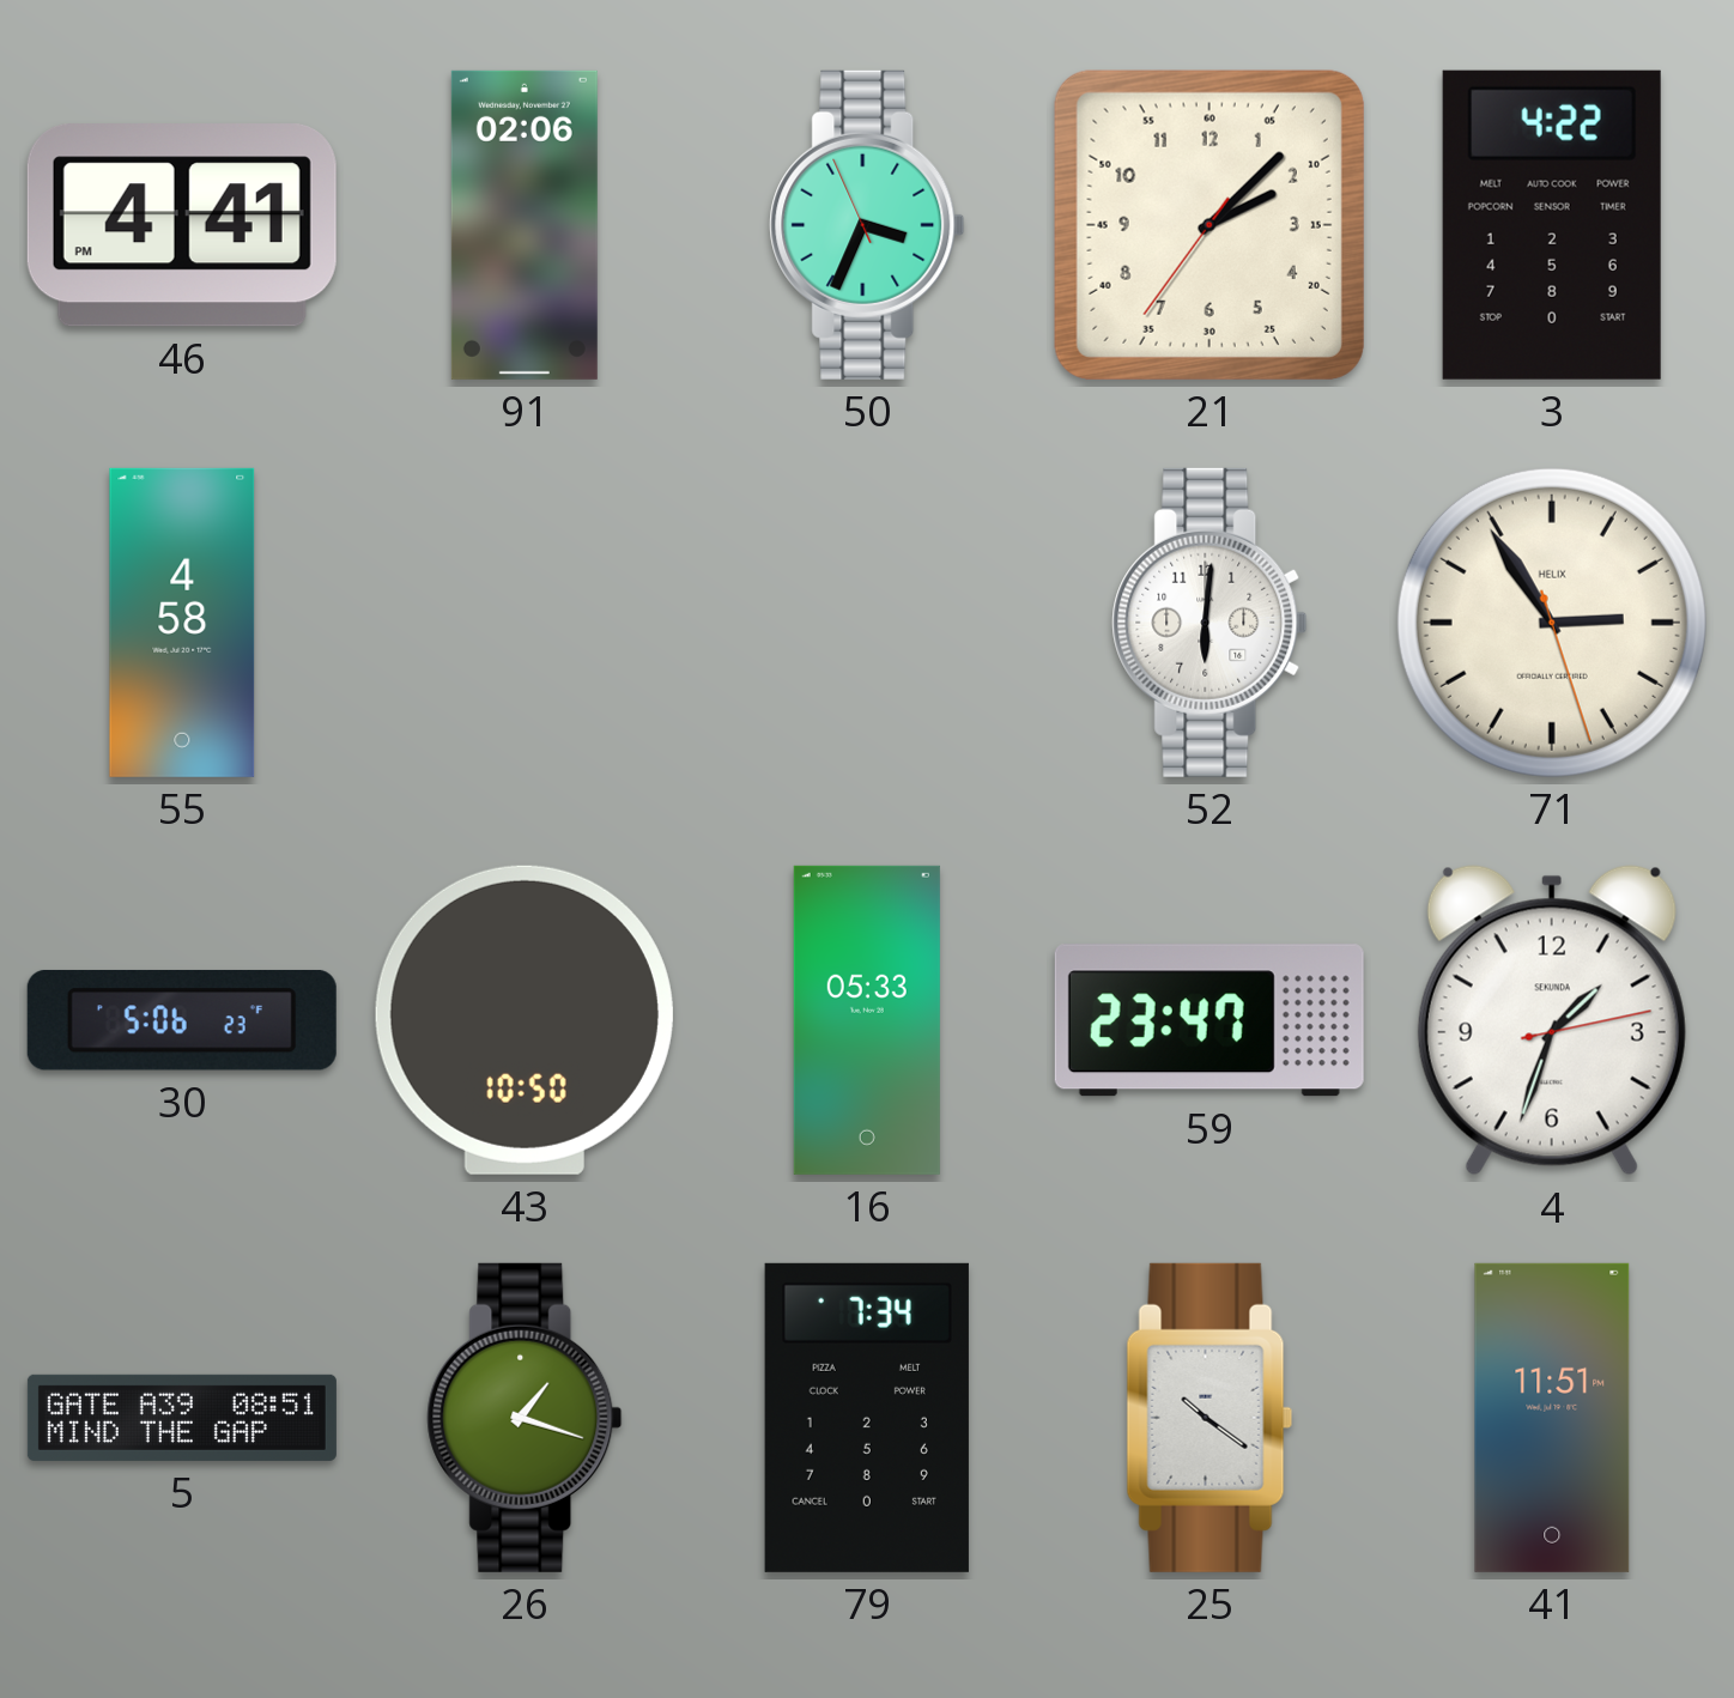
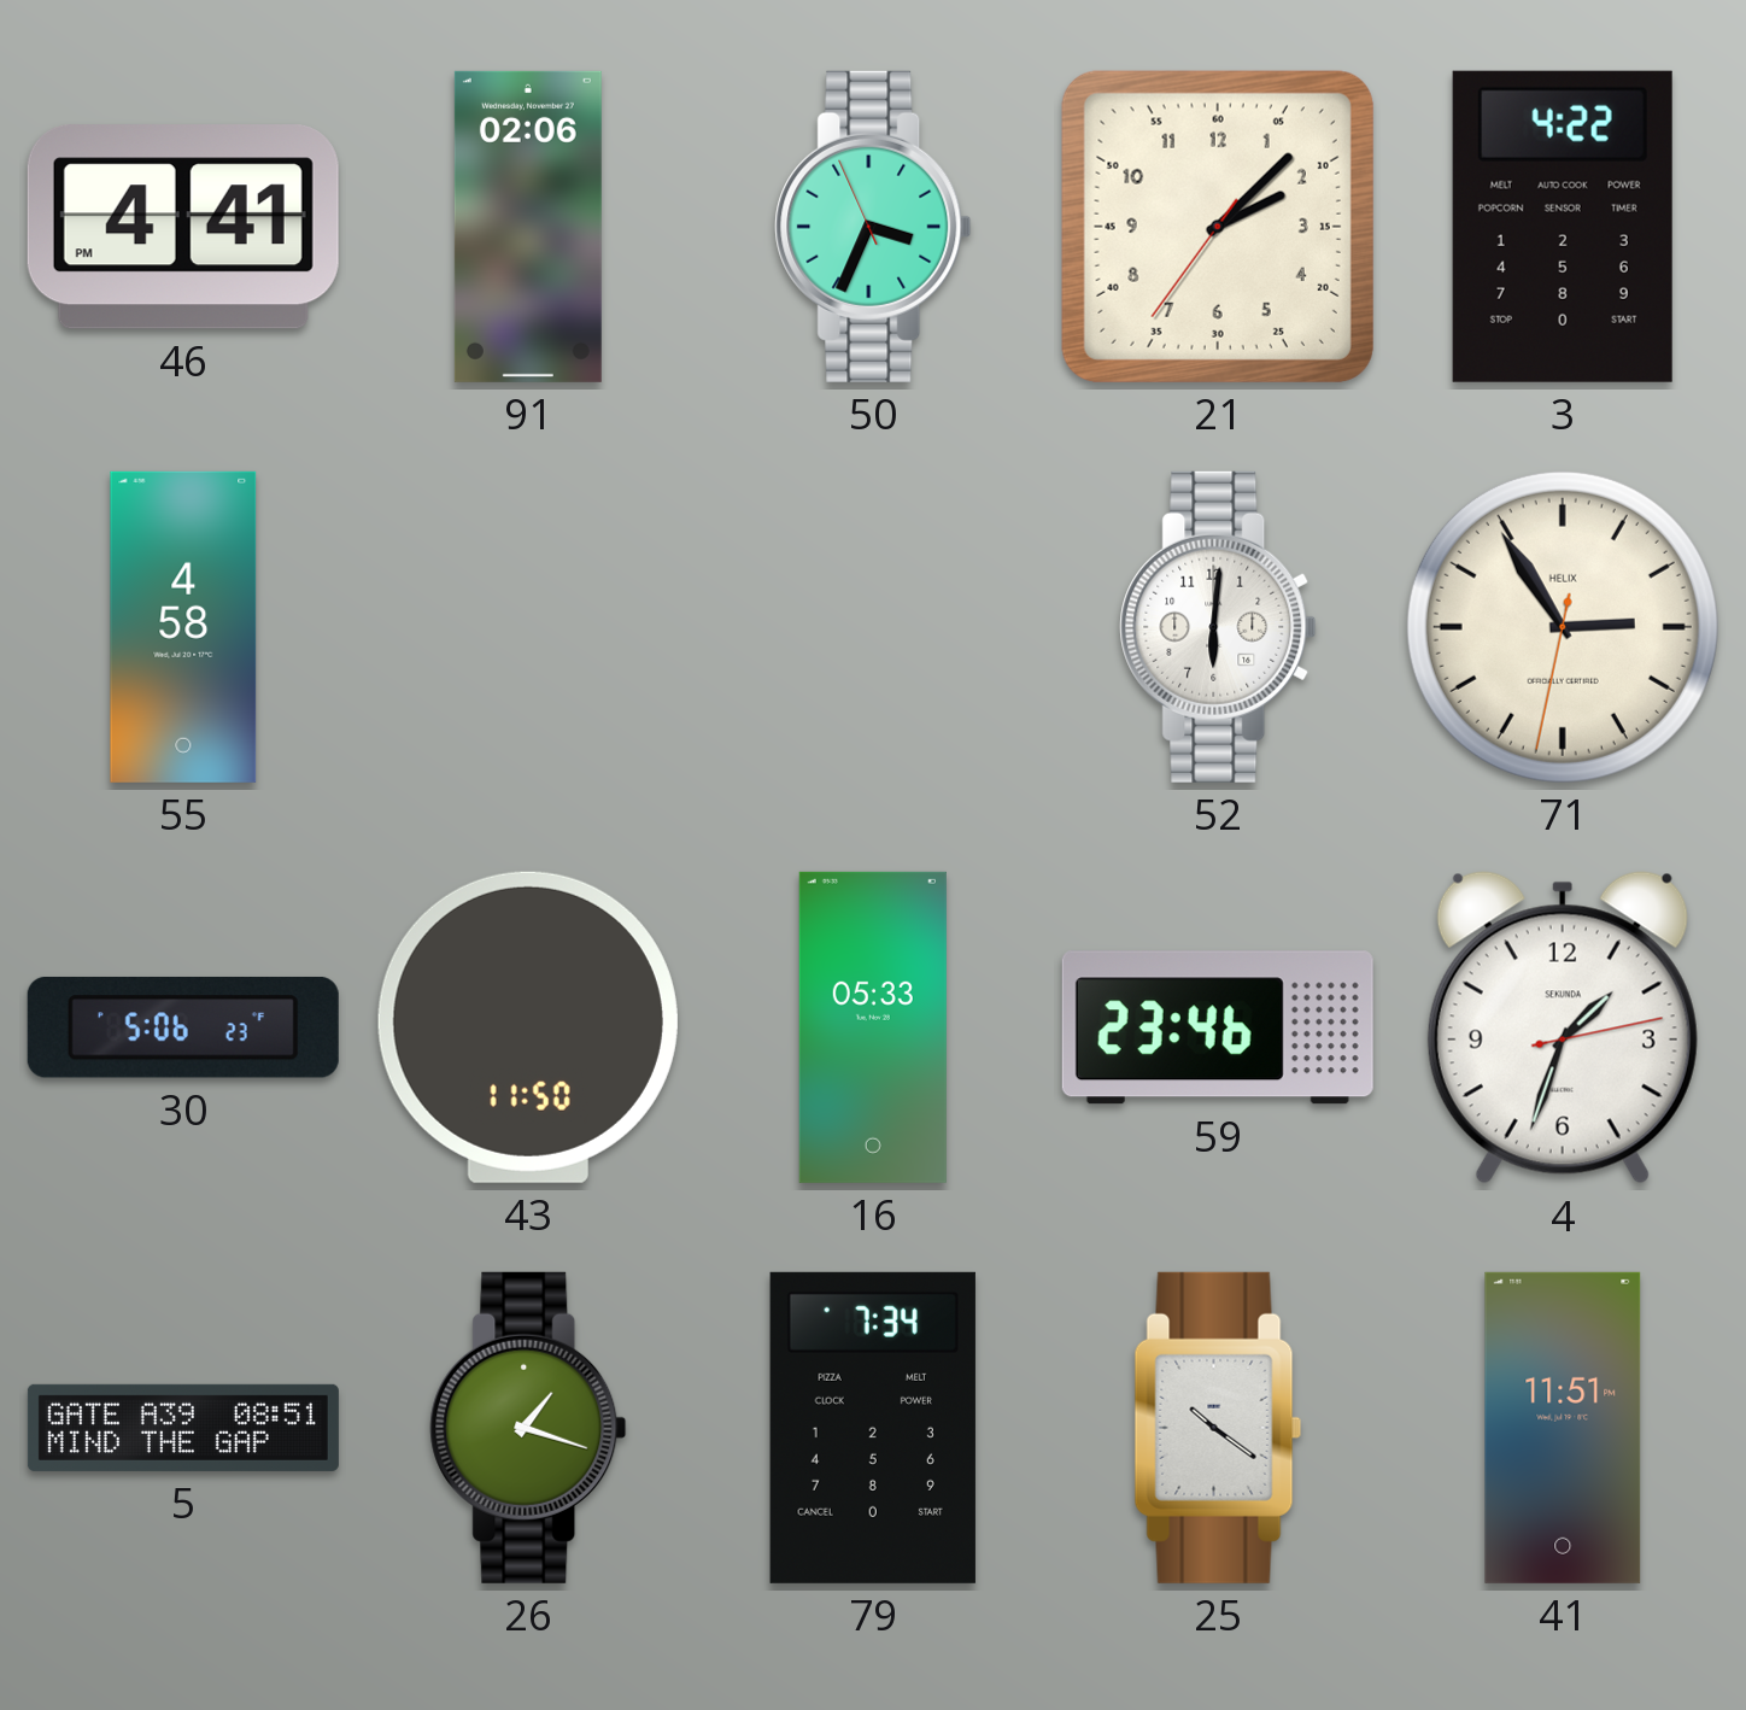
71: 2:54:27 -> 2:54:32
43: 10:50 -> 11:50
59: 23:47 -> 23:46
